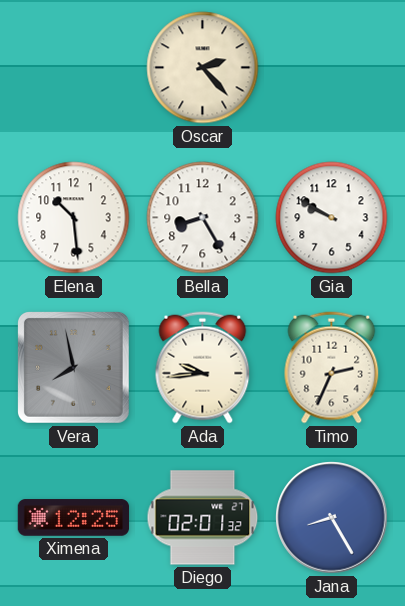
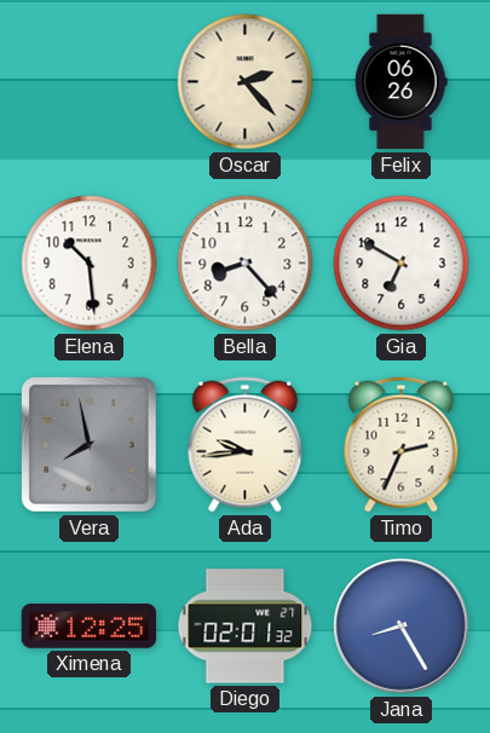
Felix: none -> 06:26
Bella: 8:25 -> 8:23
Gia: 9:50 -> 6:50
